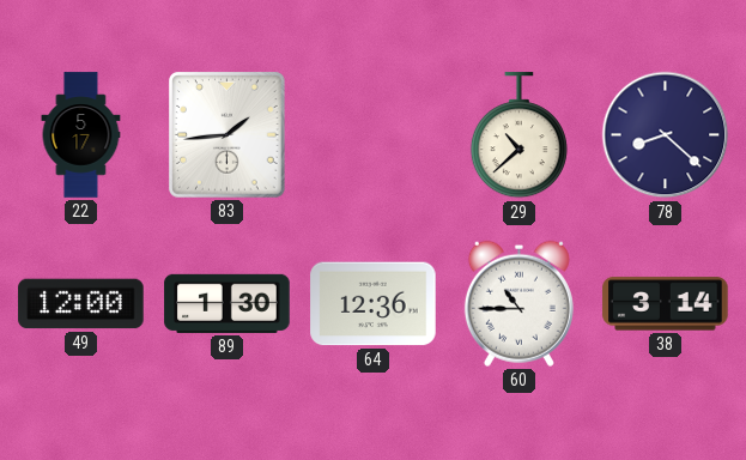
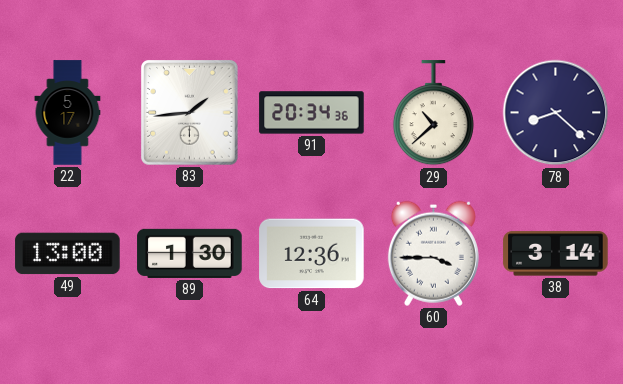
91: none -> 20:34
49: 12:00 -> 13:00
60: 10:45 -> 3:45
